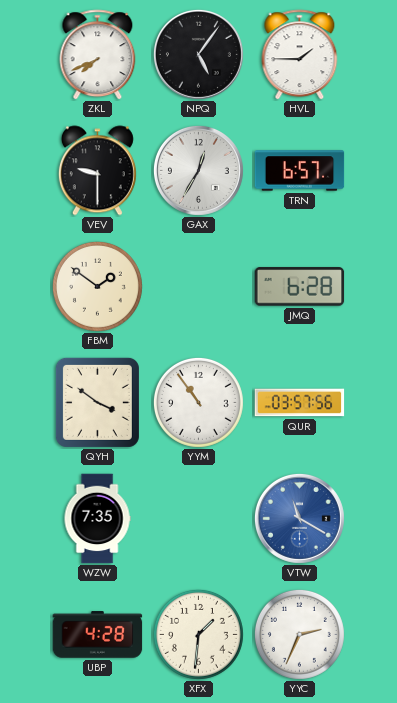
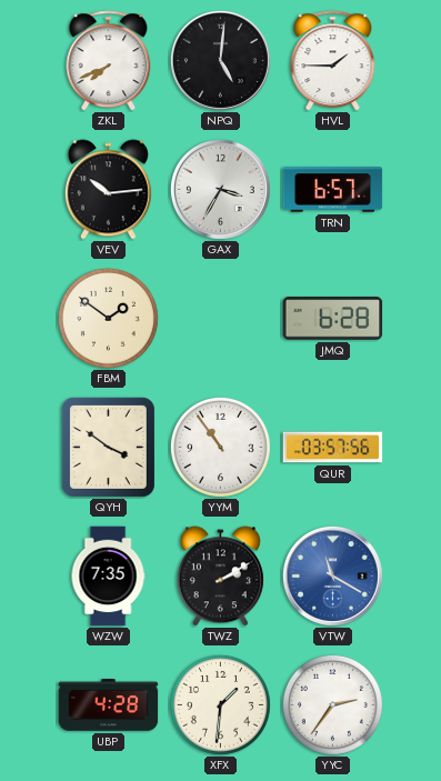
NPQ: 5:06 -> 5:01
VEV: 9:30 -> 10:14
GAX: 12:35 -> 3:35
TWZ: none -> 2:10
YYC: 2:34 -> 2:36
